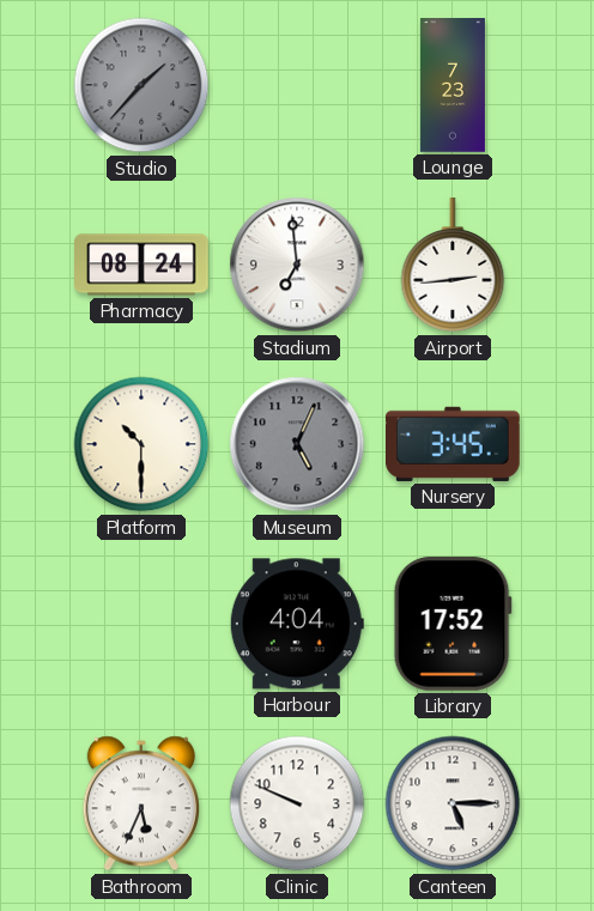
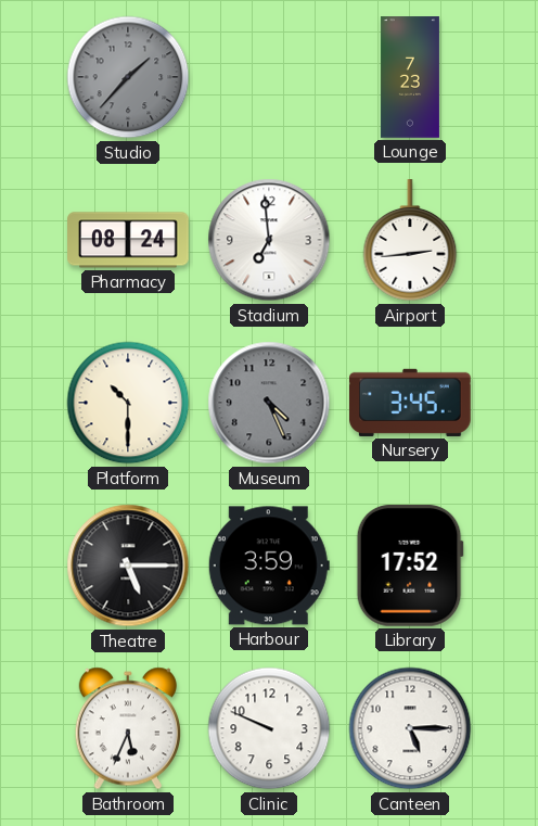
Museum: 5:04 -> 4:26
Theatre: none -> 5:15
Harbour: 4:04 -> 3:59
